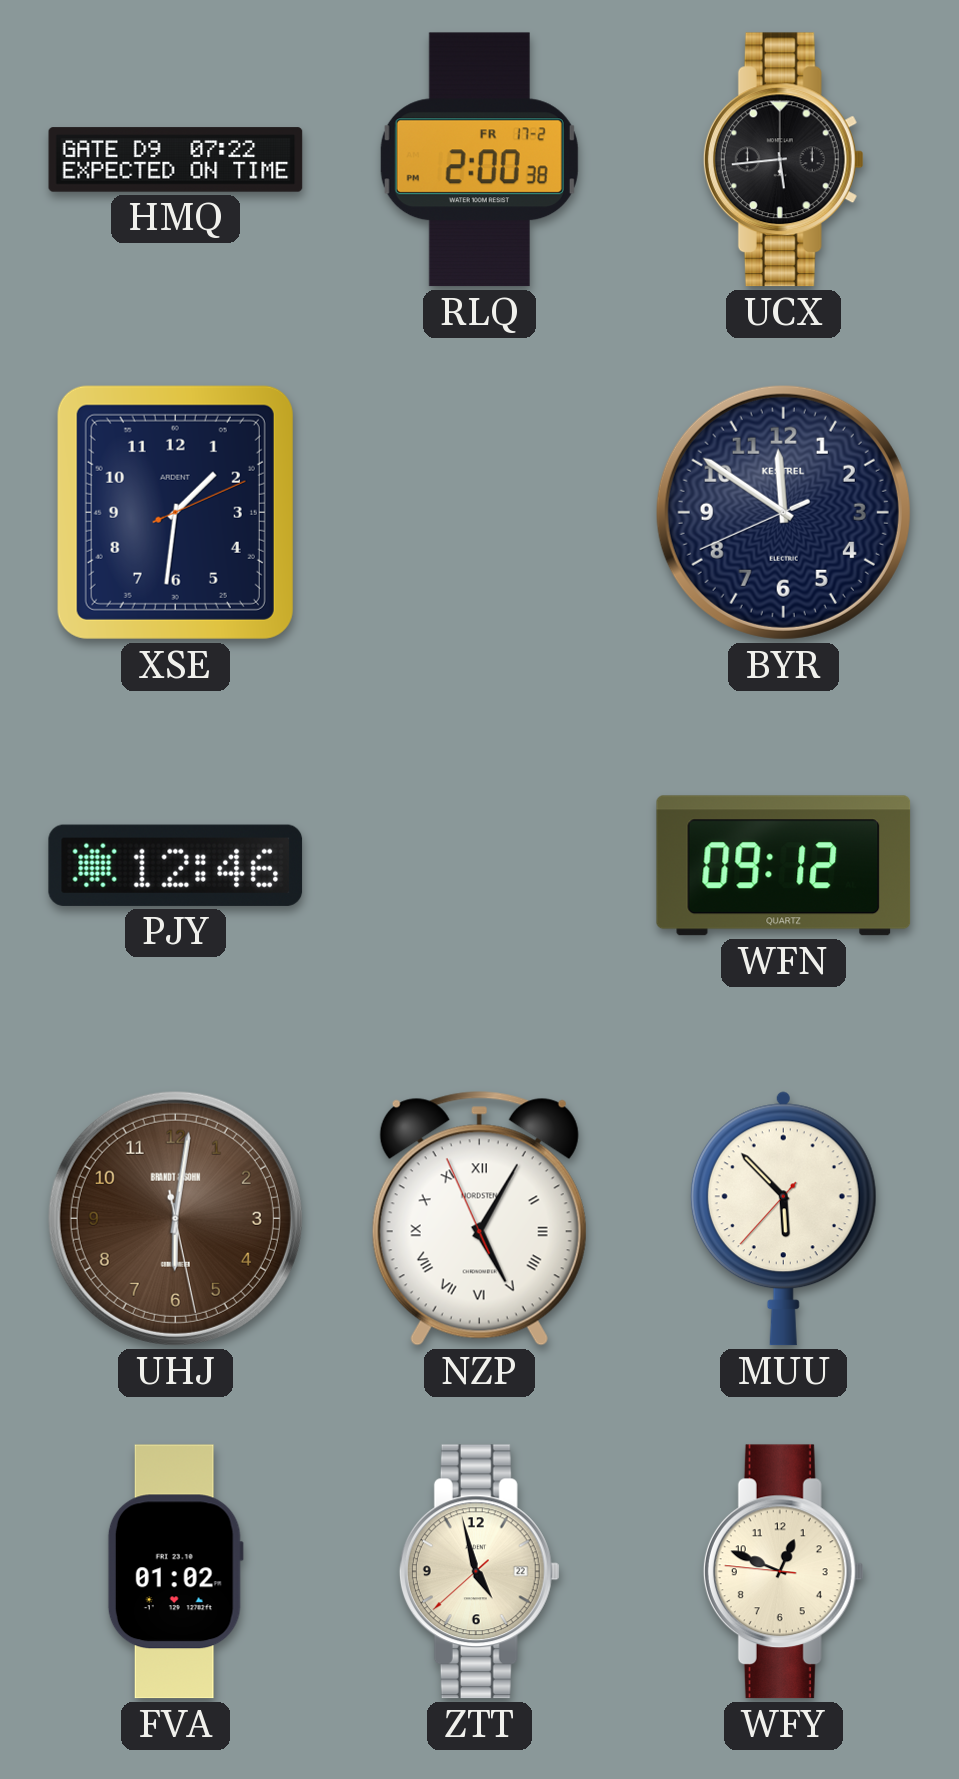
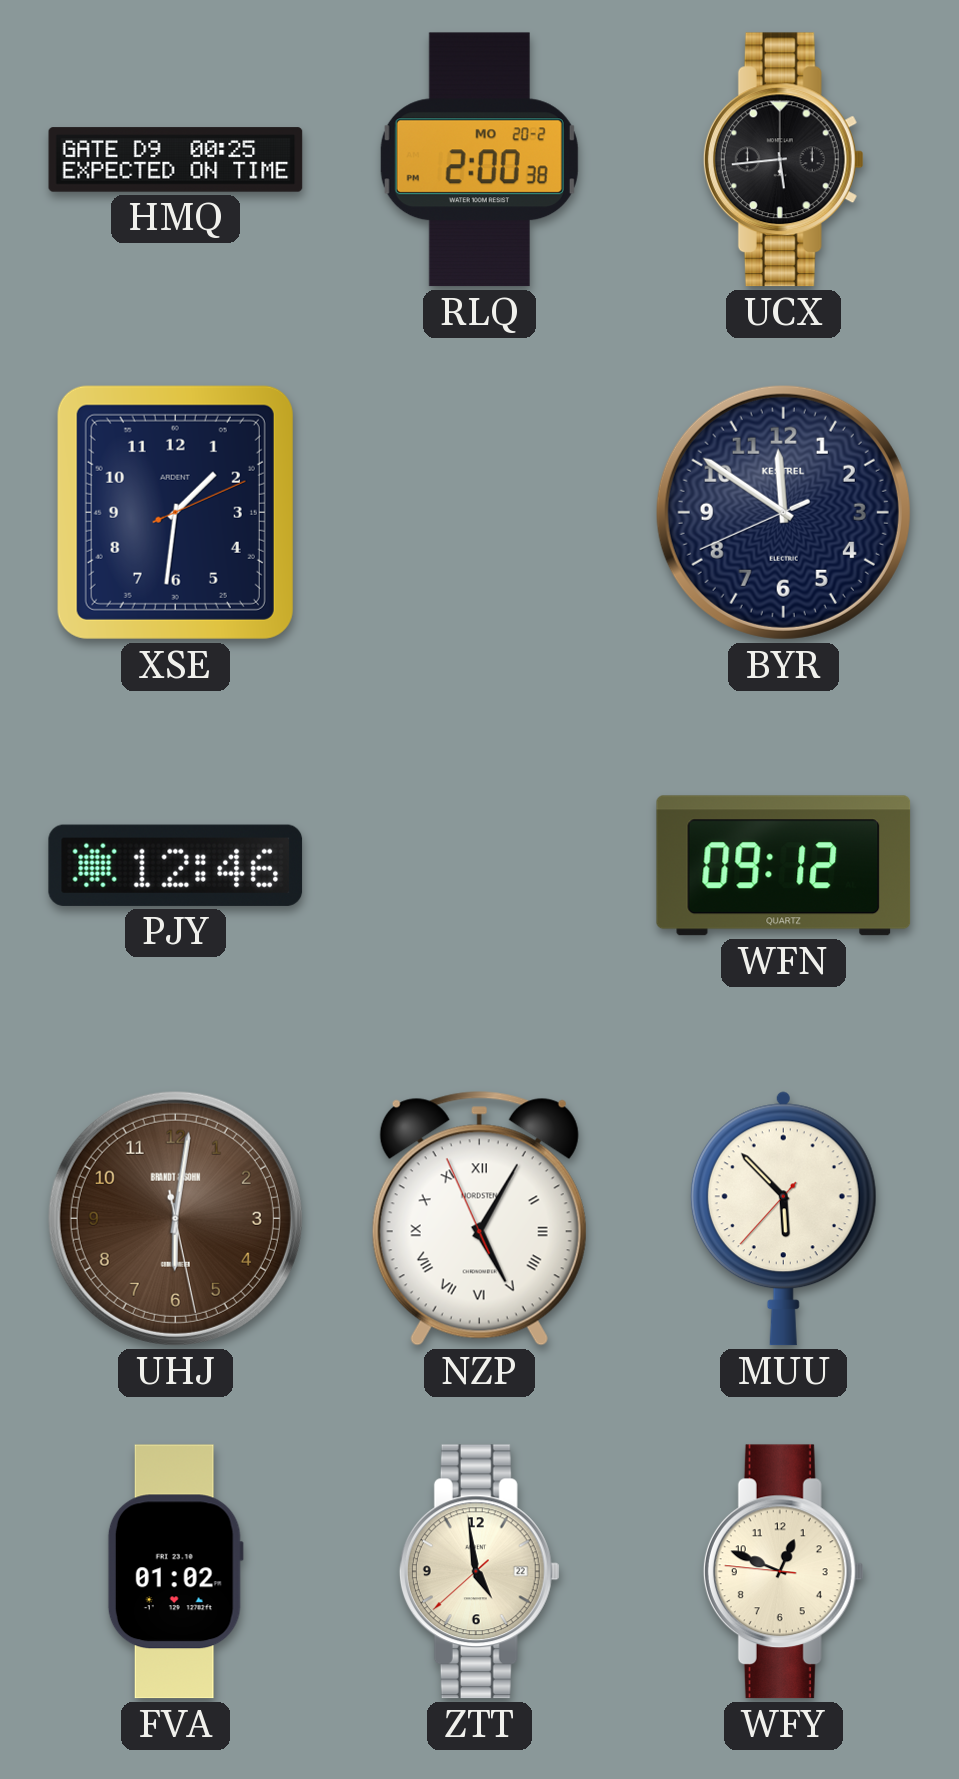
HMQ: 07:22 -> 00:25
RLQ date: FR 17-2 -> MO 20-2
ZTT: 4:57 -> 4:58
